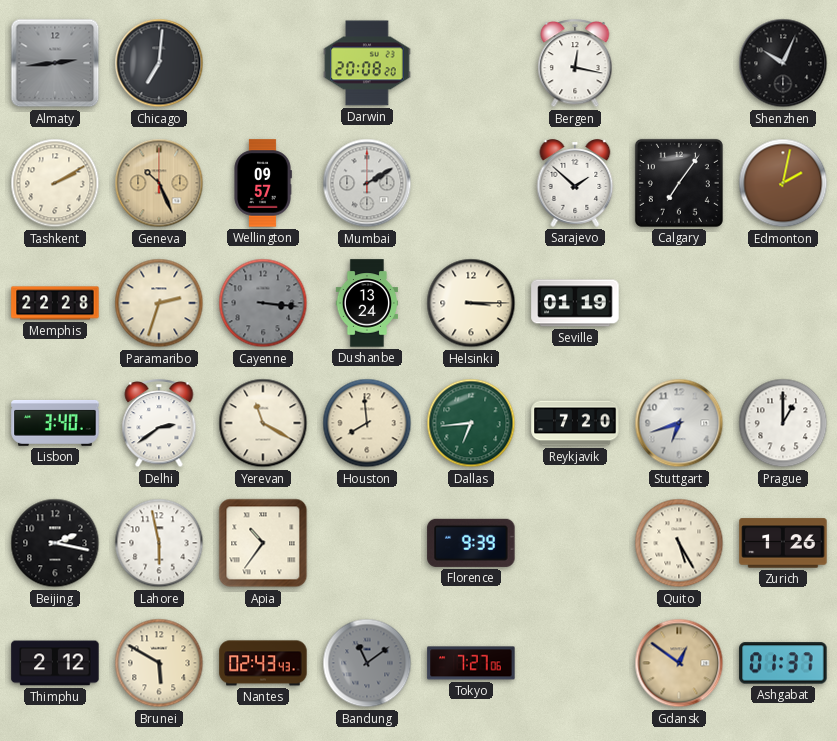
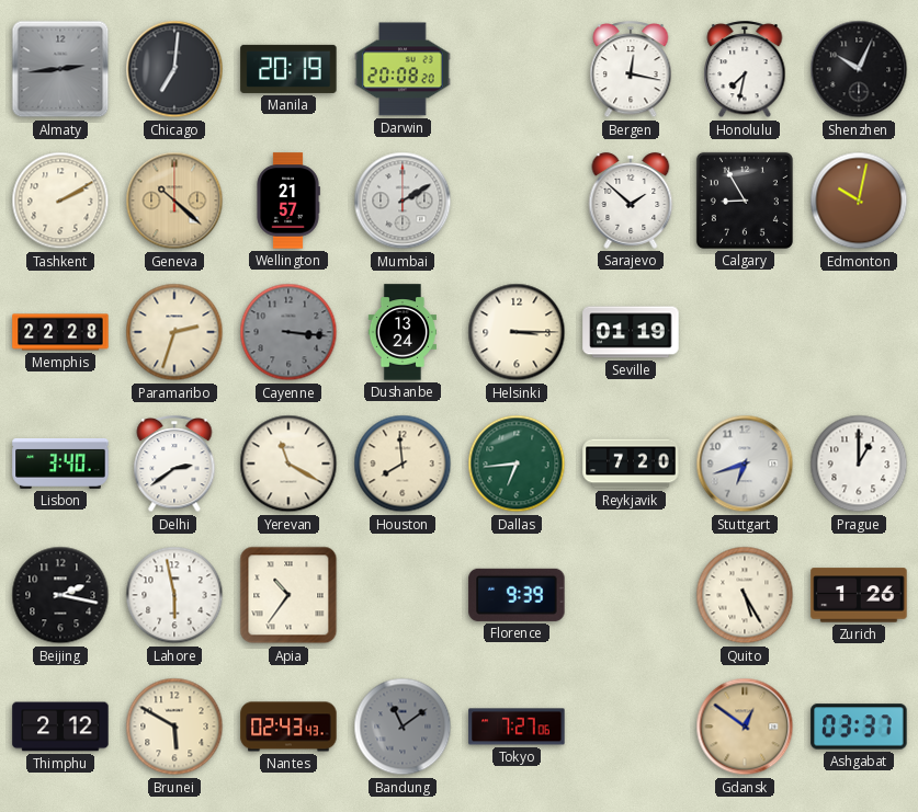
Manila: none -> 20:19
Honolulu: none -> 7:32
Geneva: 10:26 -> 10:22
Wellington: 09:57 -> 21:57
Calgary: 7:06 -> 8:55
Edmonton: 2:02 -> 10:02
Ashgabat: 01:37 -> 03:37
